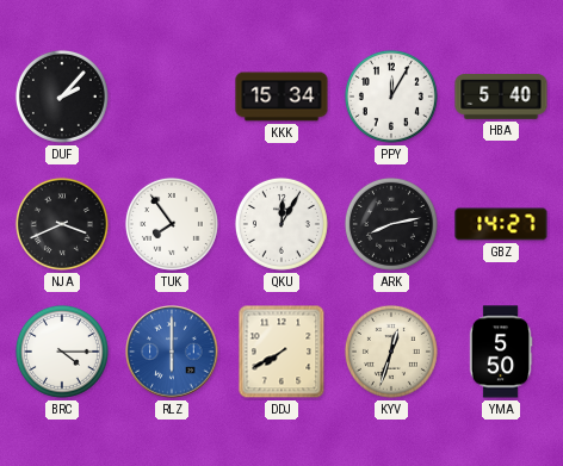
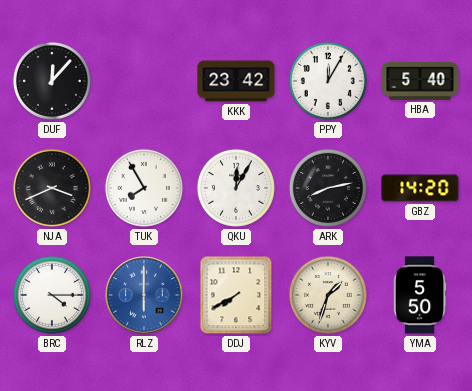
DUF: 2:07 -> 12:07
KKK: 15:34 -> 23:42
TUK: 7:54 -> 7:55
GBZ: 14:27 -> 14:20
KYV: 12:33 -> 1:33
